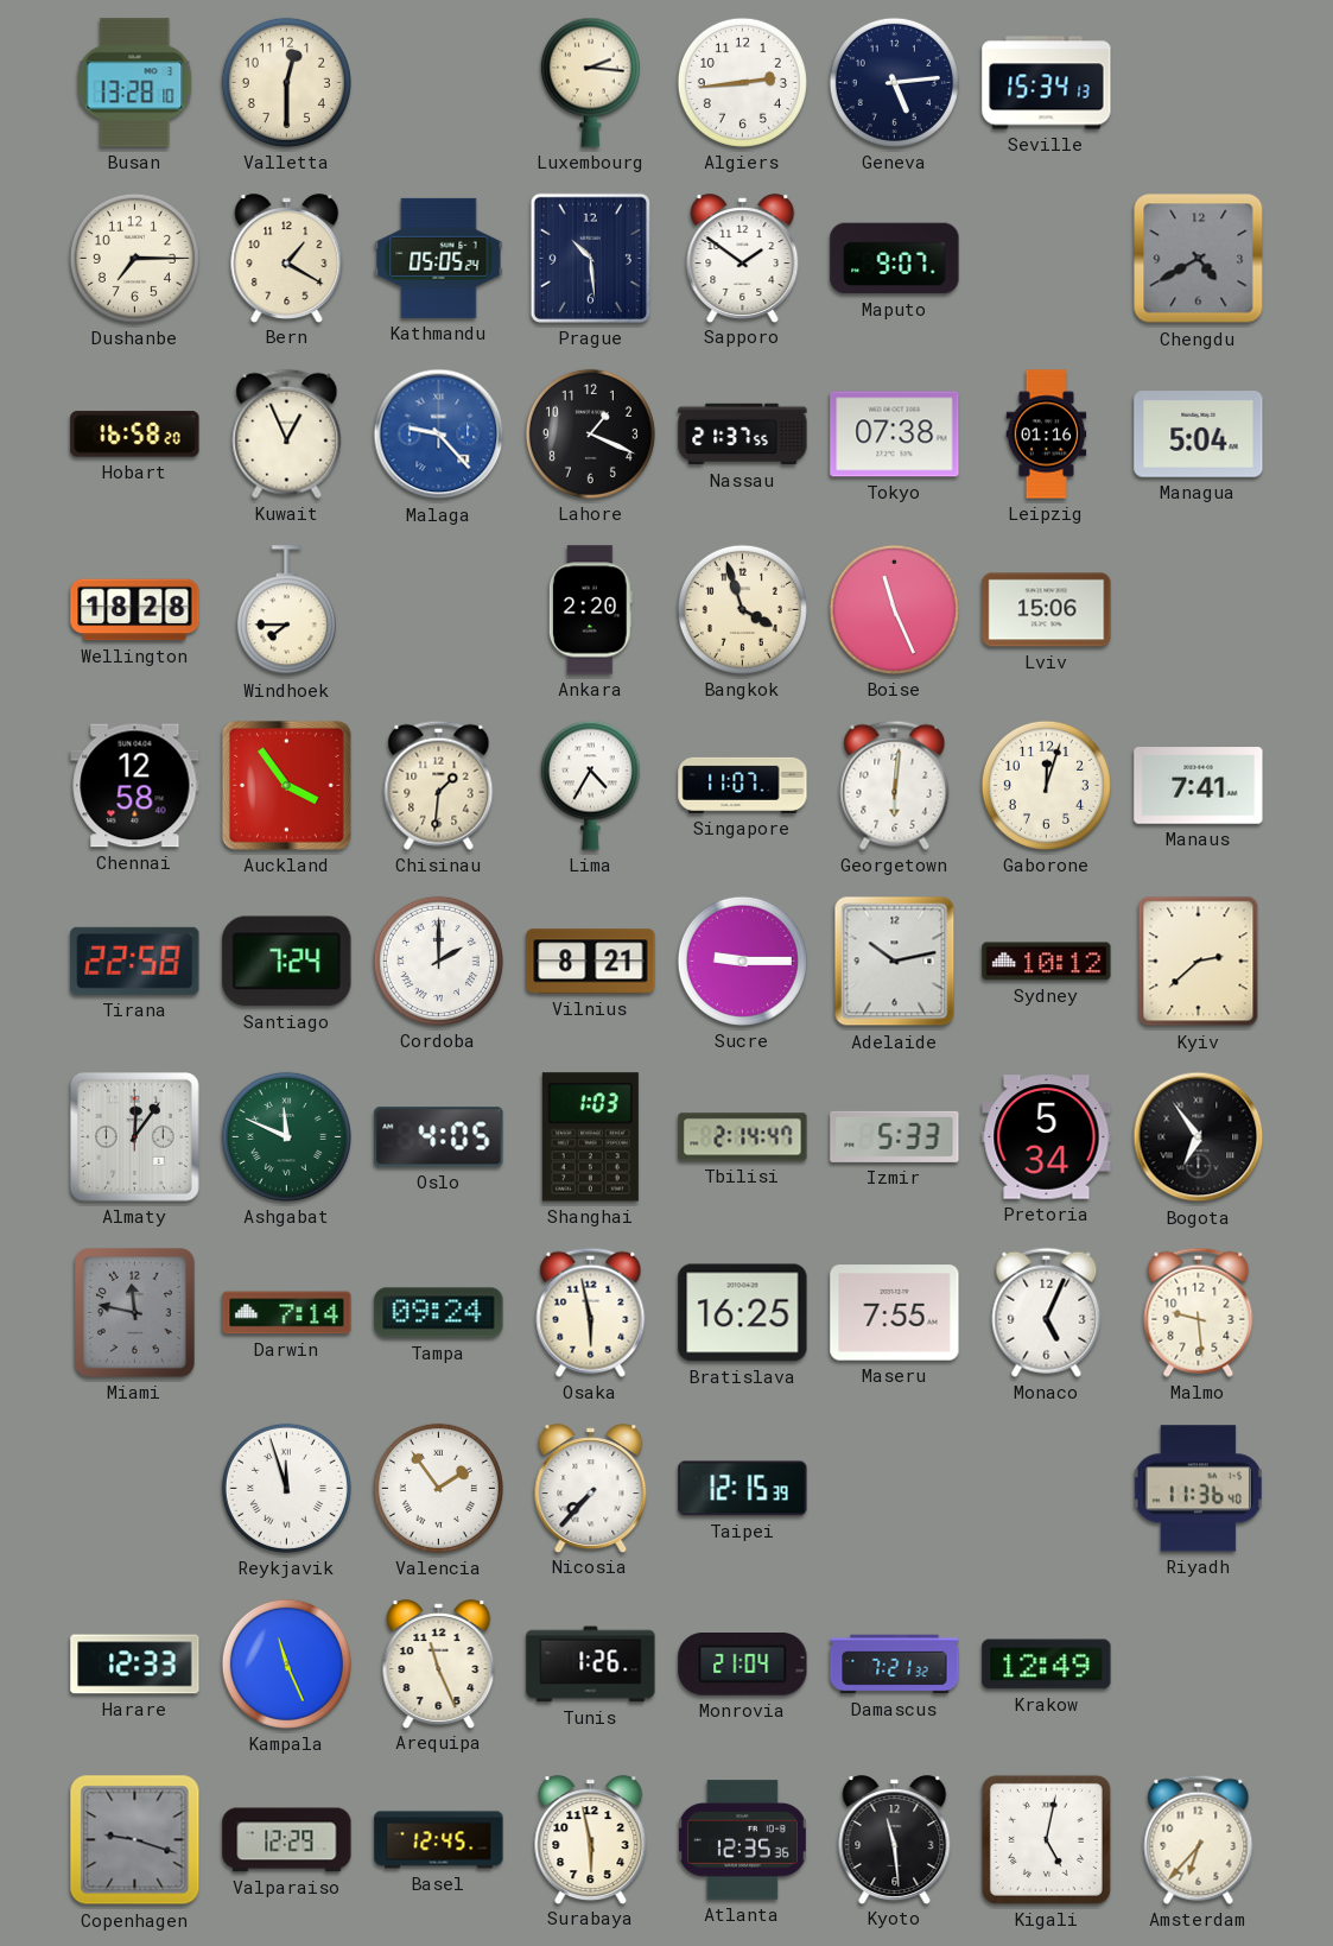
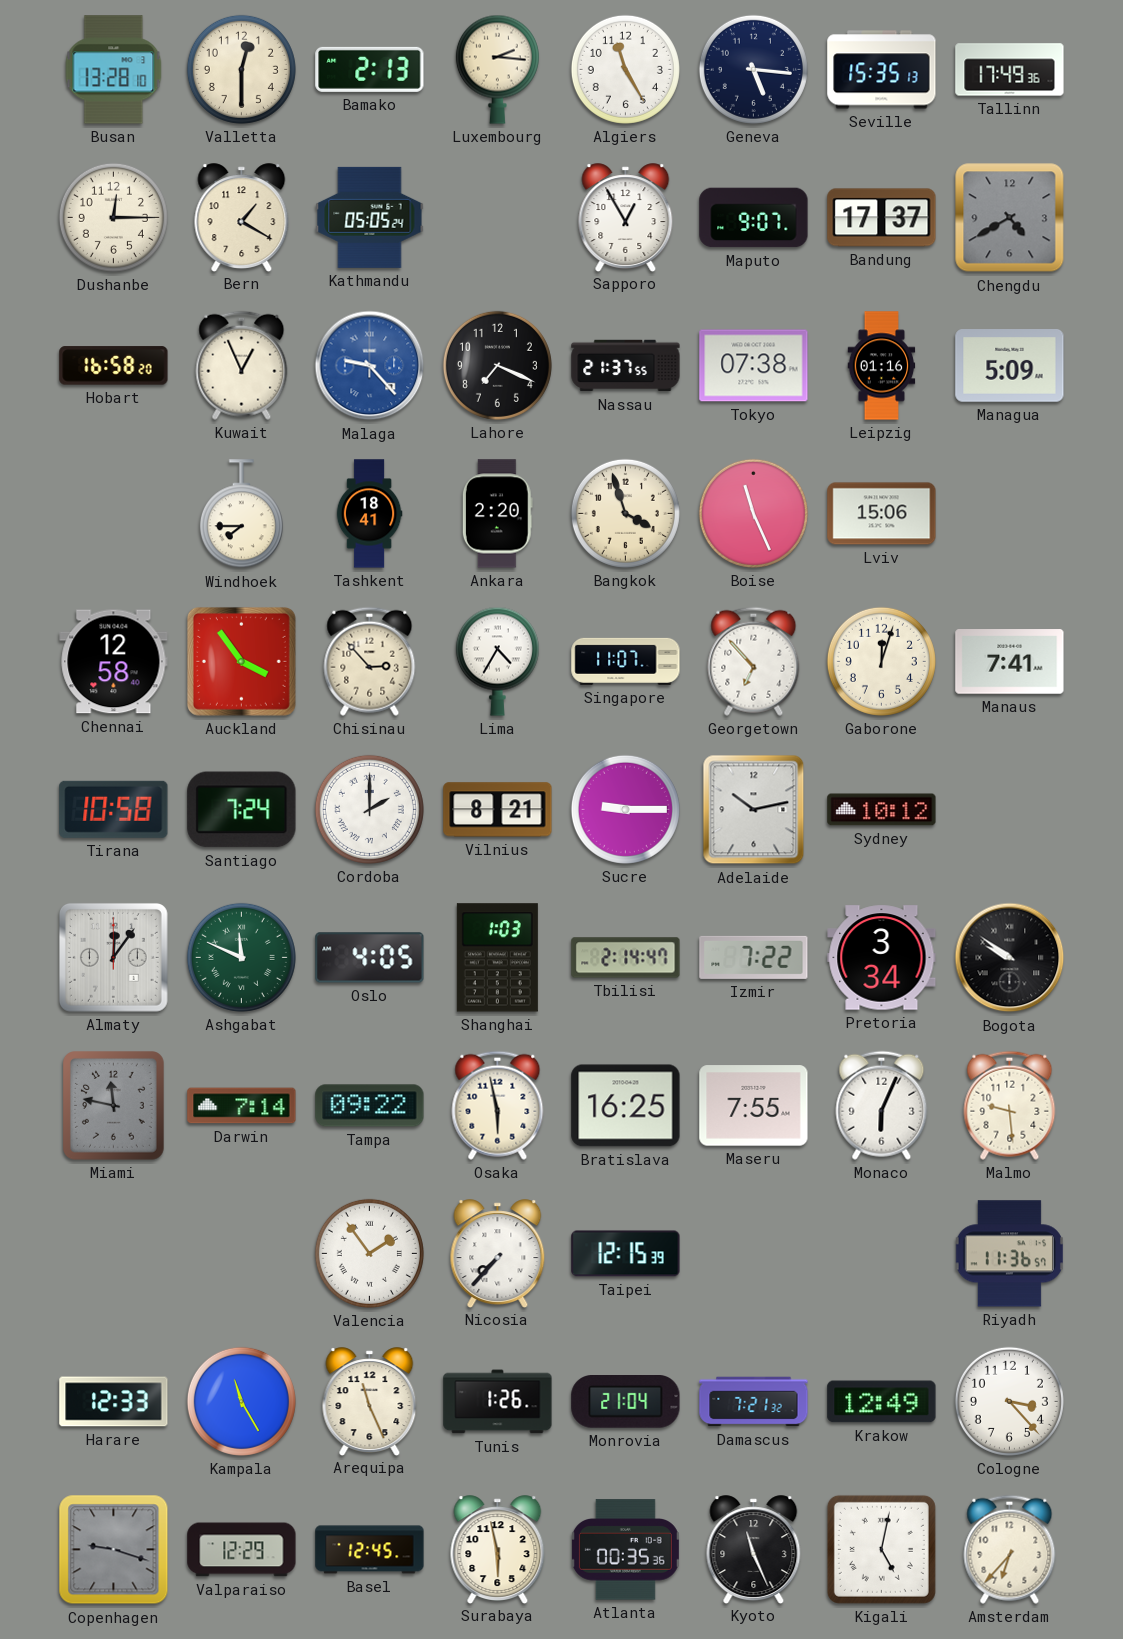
Bamako: none -> 2:13
Algiers: 2:44 -> 11:25
Geneva: 5:14 -> 5:16
Seville: 15:34 -> 15:35
Tallinn: none -> 17:49
Dushanbe: 7:15 -> 12:15
Prague: 10:29 -> none
Sapporo: 1:51 -> 12:55
Bandung: none -> 17:37
Lahore: 1:19 -> 7:19
Managua: 5:04 -> 5:09
Wellington: 18:28 -> none
Tashkent: none -> 18:41
Chisinau: 1:31 -> 2:53
Georgetown: 6:01 -> 6:53
Tirana: 22:58 -> 10:58
Kyiv: 2:38 -> none
Izmir: 5:33 -> 7:22
Pretoria: 5:34 -> 3:34
Bogota: 6:54 -> 9:51
Tampa: 09:24 -> 09:22
Monaco: 5:04 -> 6:04
Reykjavik: 11:57 -> none
Riyadh: 11:36:40 -> 11:36:57
Kampala: 11:26 -> 11:25
Cologne: none -> 3:23
Atlanta: 12:35 -> 00:35
Kyoto: 11:29 -> 11:26
